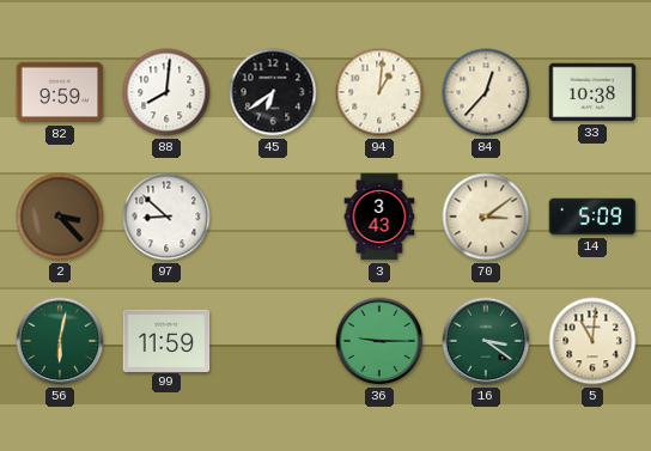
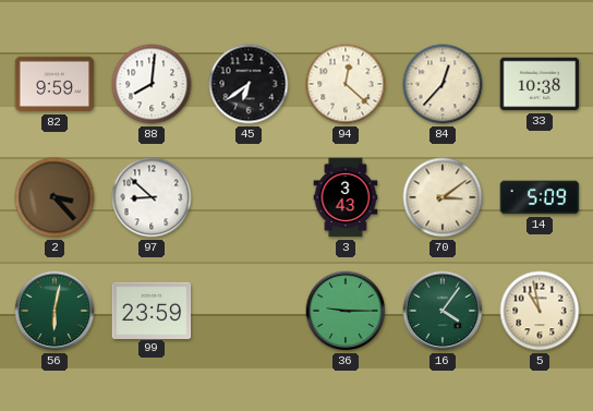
94: 1:01 -> 12:22
99: 11:59 -> 23:59
16: 3:21 -> 4:06
5: 11:01 -> 10:58
